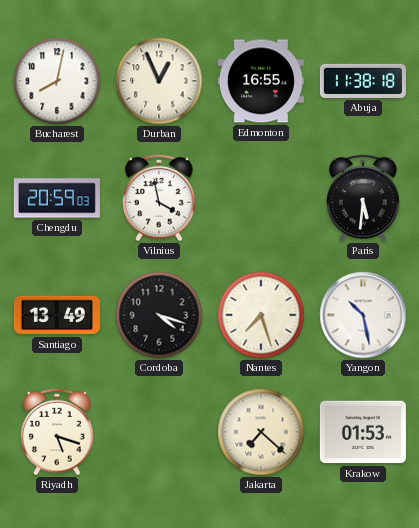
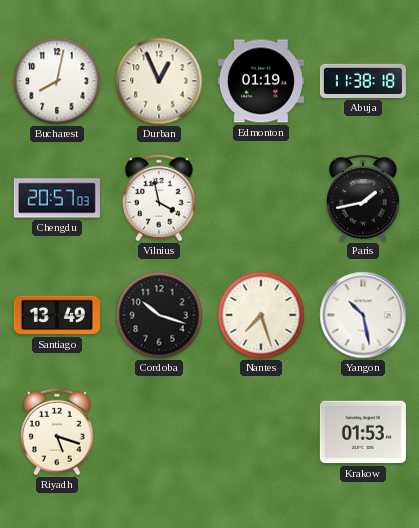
Edmonton: 16:55 -> 01:19
Chengdu: 20:59 -> 20:57
Paris: 5:31 -> 1:43
Cordoba: 4:18 -> 10:18
Jakarta: 7:22 -> none
